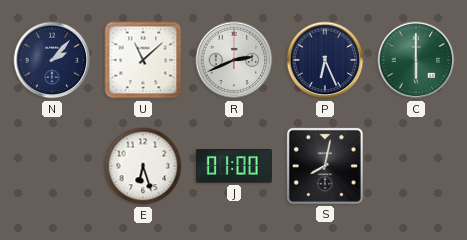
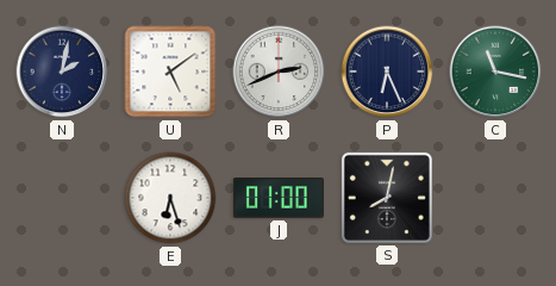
N: 2:07 -> 2:02
U: 11:08 -> 5:09
C: 6:00 -> 11:17
